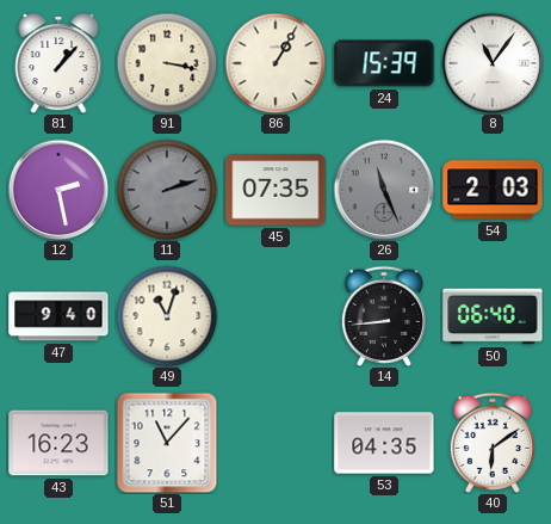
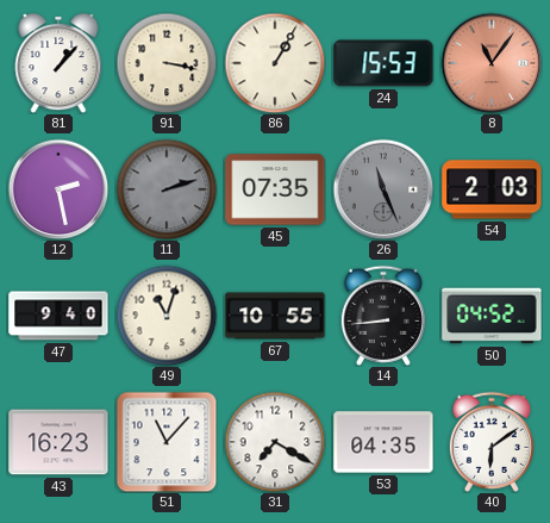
24: 15:39 -> 15:53
8 dial: white -> salmon
67: none -> 10:55
50: 06:40 -> 04:52
31: none -> 7:20
